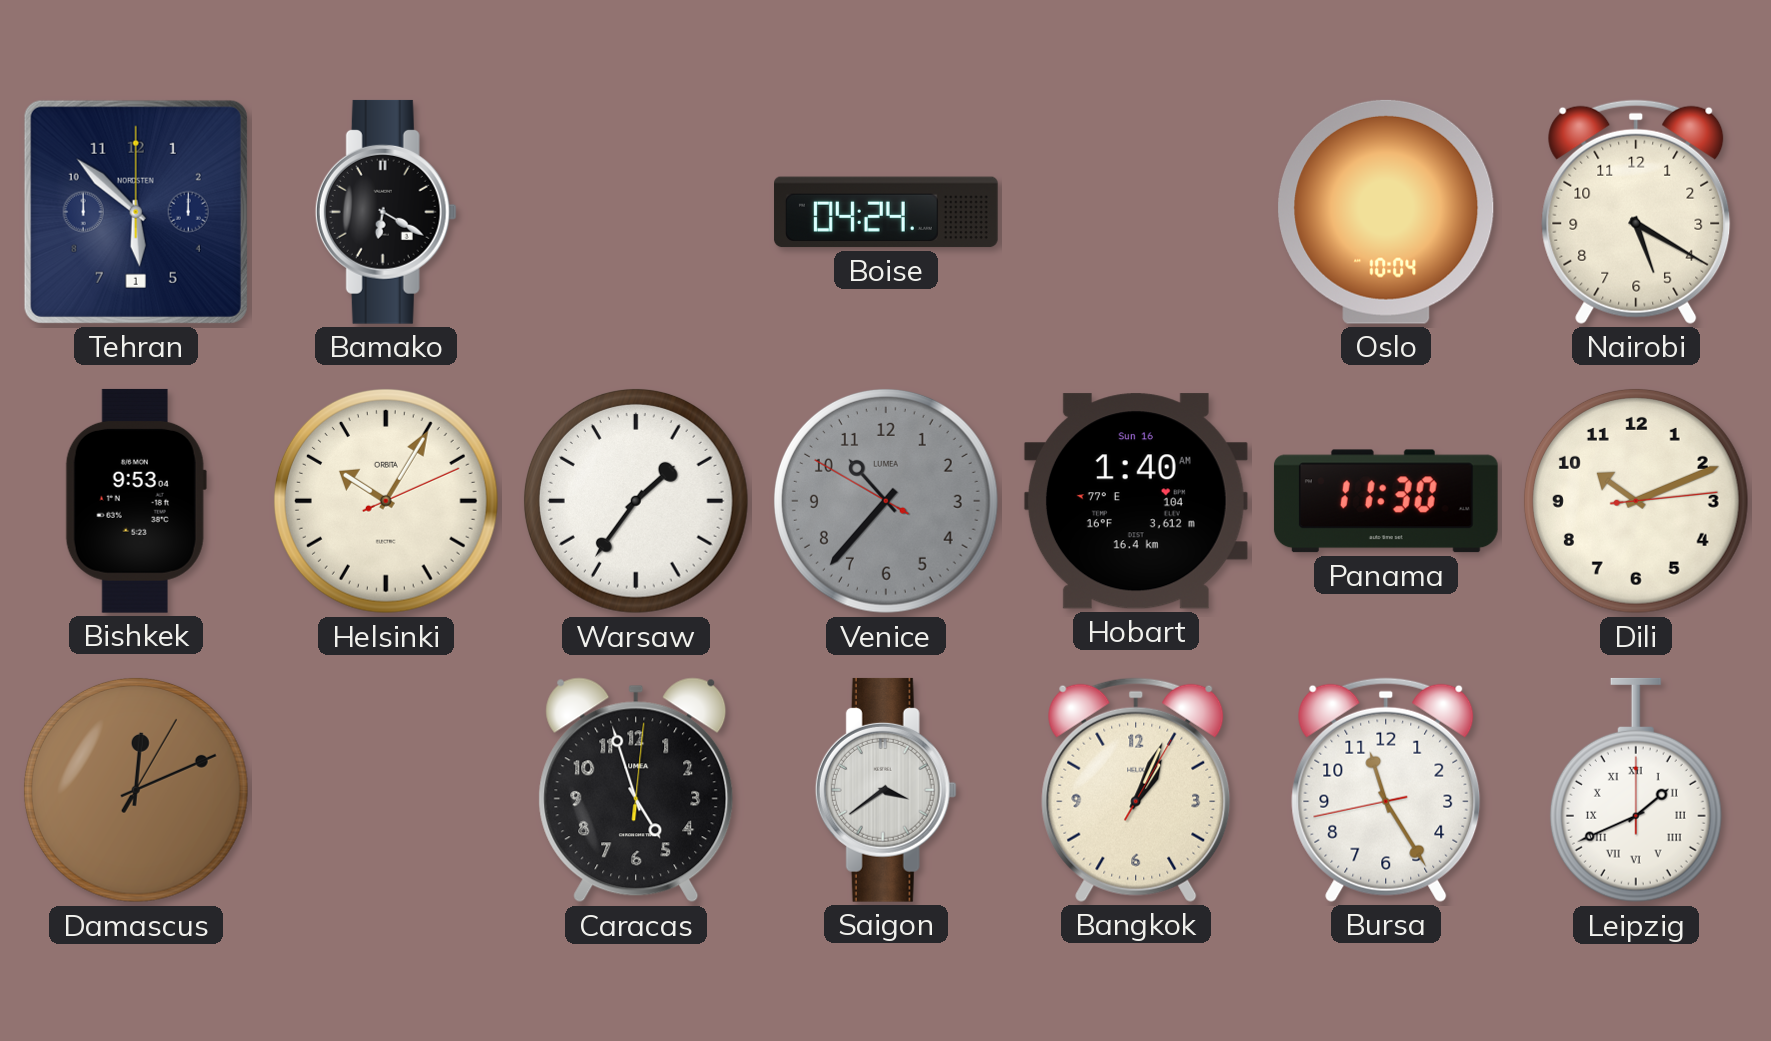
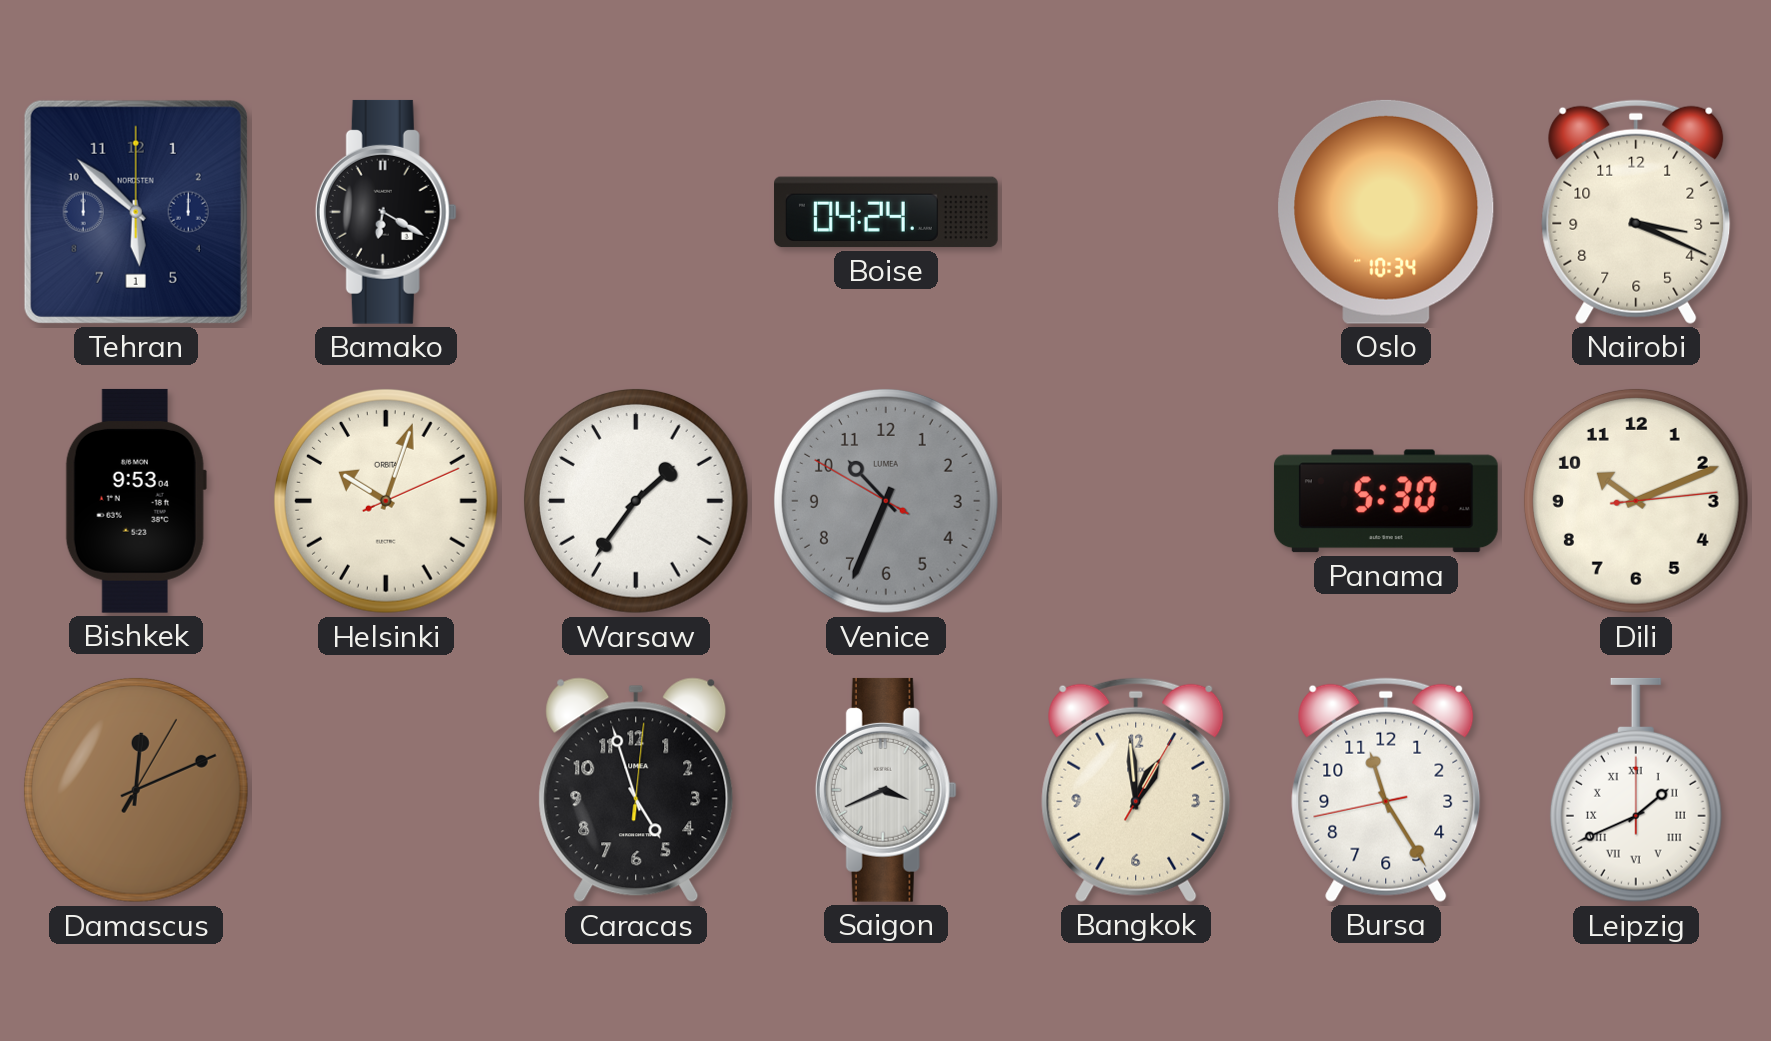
Oslo: 10:04 -> 10:34
Nairobi: 5:20 -> 3:19
Helsinki: 10:05 -> 10:03
Venice: 10:36 -> 10:33
Hobart: 1:40 -> none
Panama: 11:30 -> 5:30
Saigon: 3:39 -> 3:41
Bangkok: 1:04 -> 12:59
